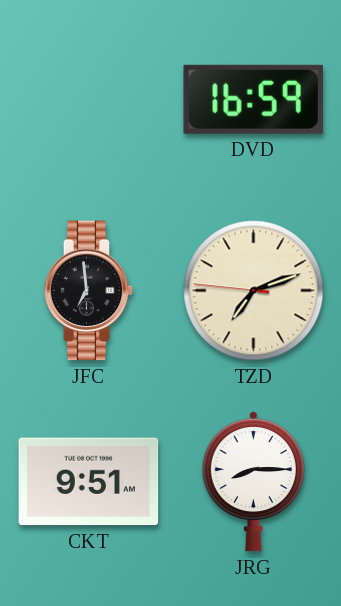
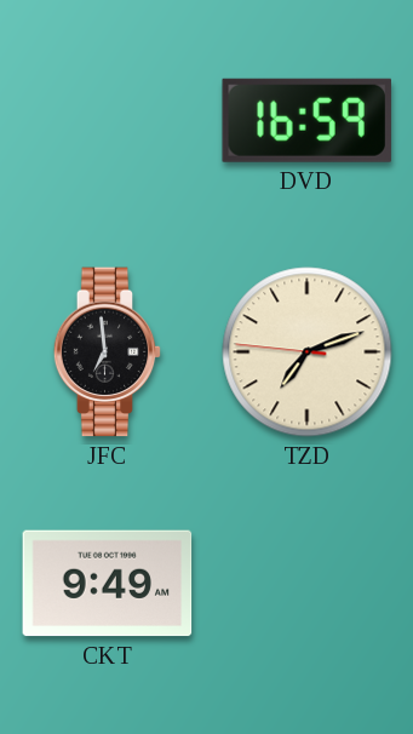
CKT: 9:51 -> 9:49
JRG: 8:15 -> none
